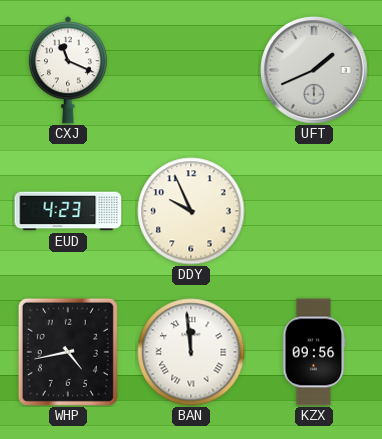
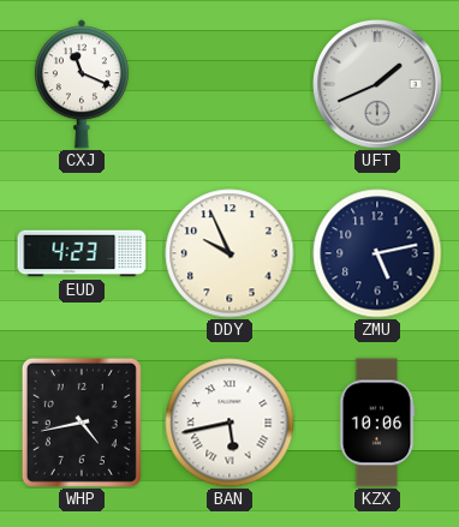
ZMU: none -> 5:13
BAN: 11:59 -> 5:43
KZX: 09:56 -> 10:06
